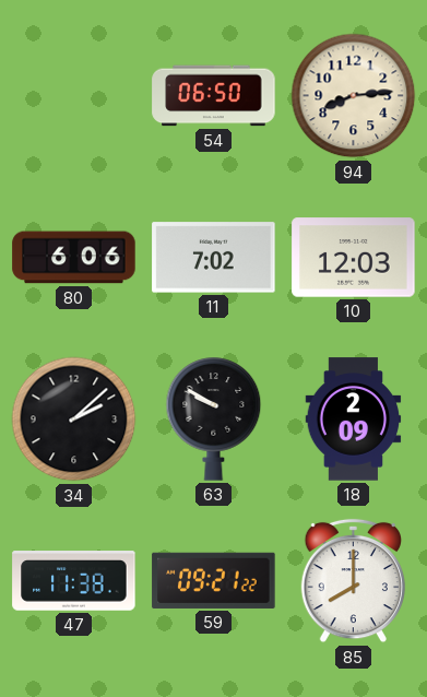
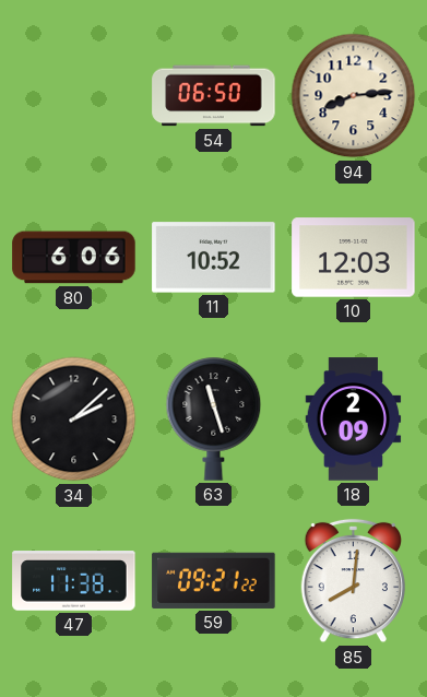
11: 7:02 -> 10:52
63: 9:50 -> 11:27
85: 8:00 -> 8:01
